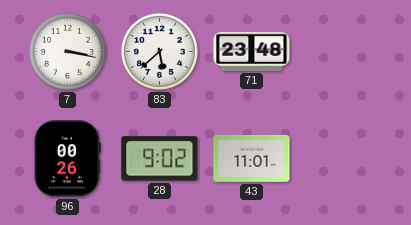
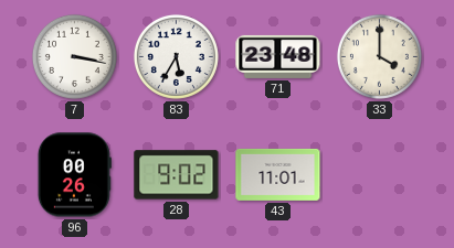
83: 5:38 -> 5:35
33: none -> 4:00
